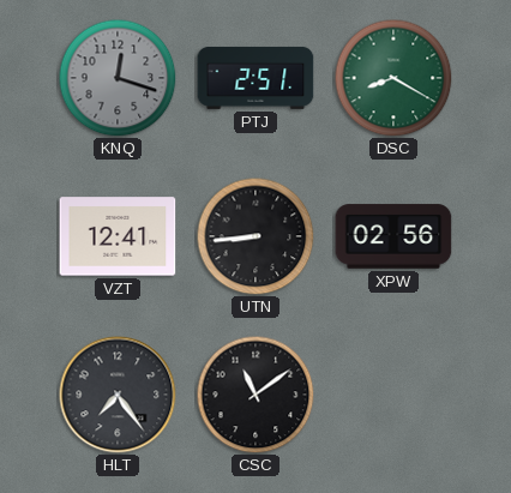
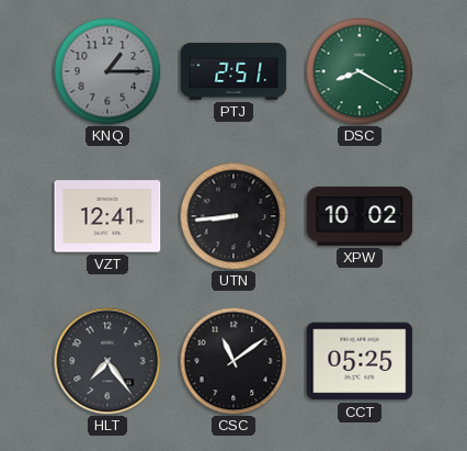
KNQ: 12:18 -> 1:15
XPW: 02:56 -> 10:02
CCT: none -> 05:25
